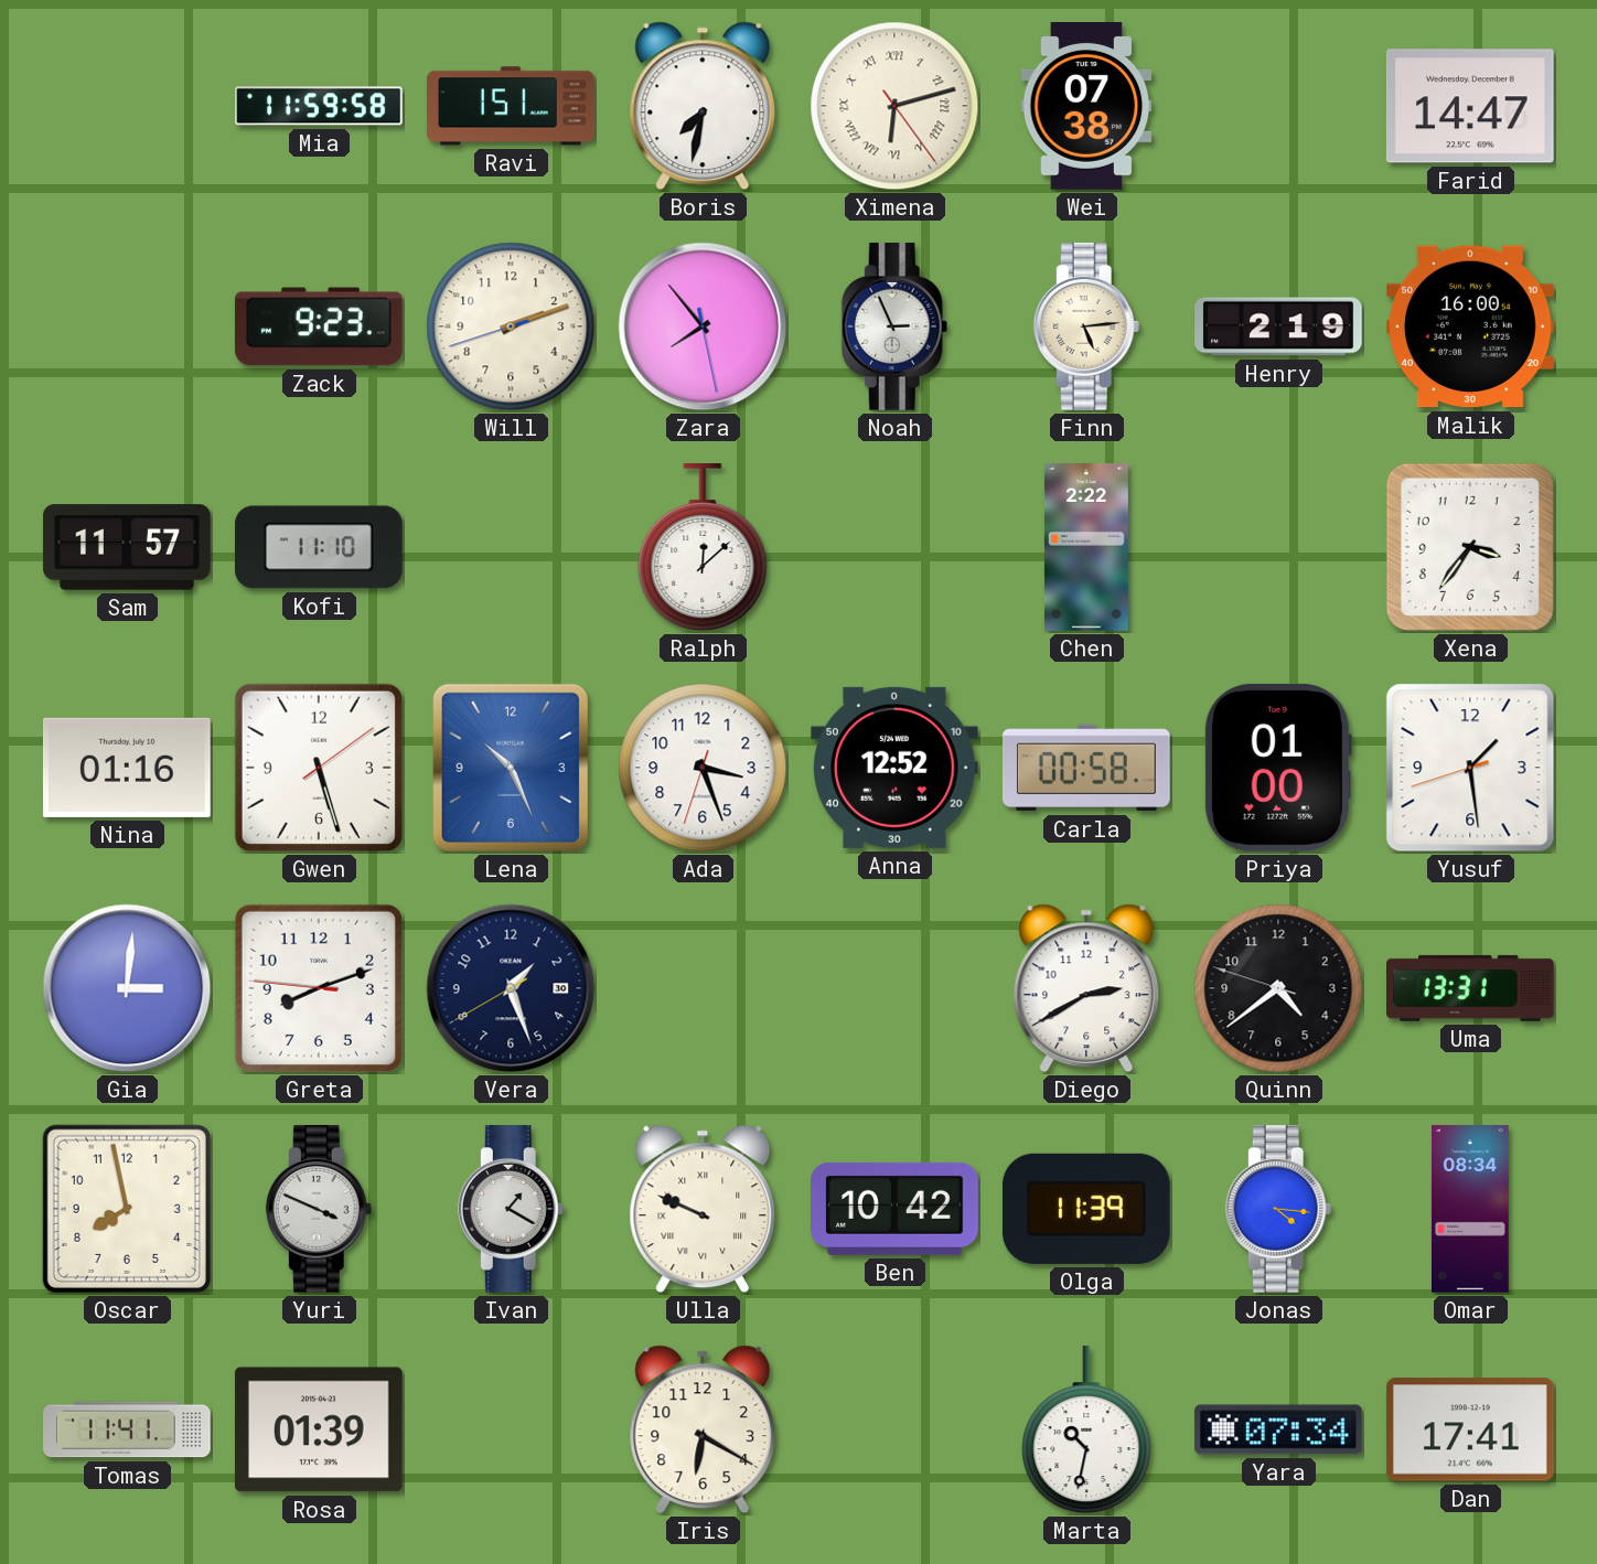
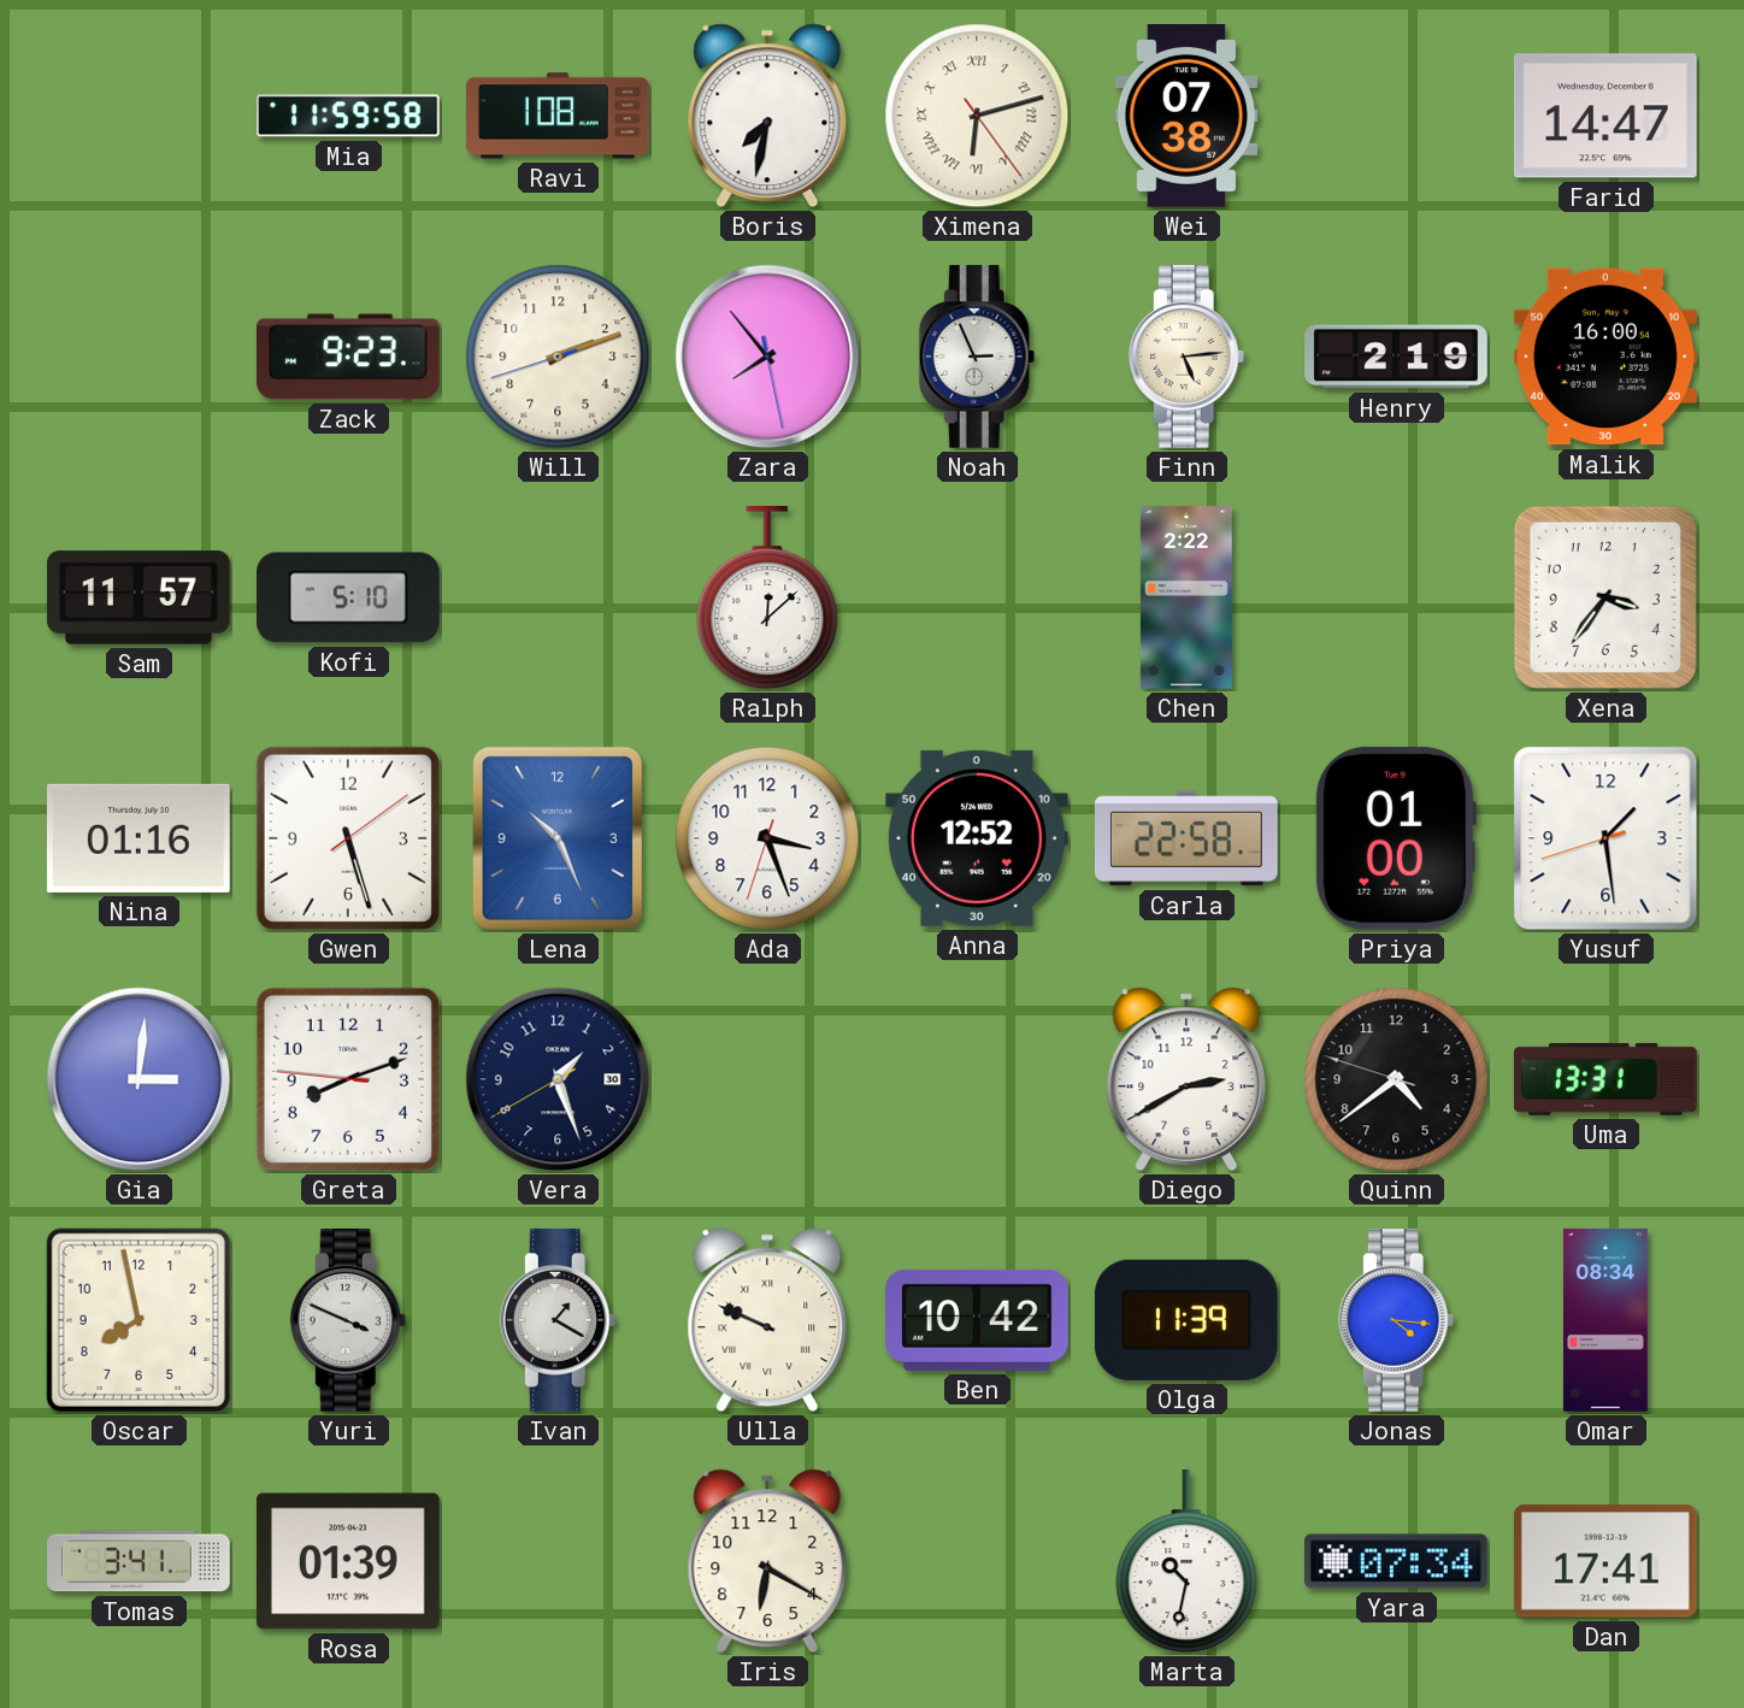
Ravi: 1:51 -> 1:08
Kofi: 11:10 -> 5:10
Carla: 00:58 -> 22:58
Tomas: 11:41 -> 3:41
